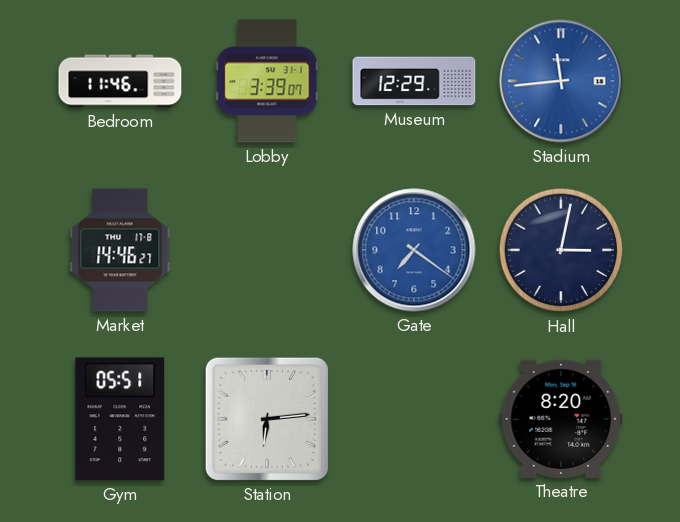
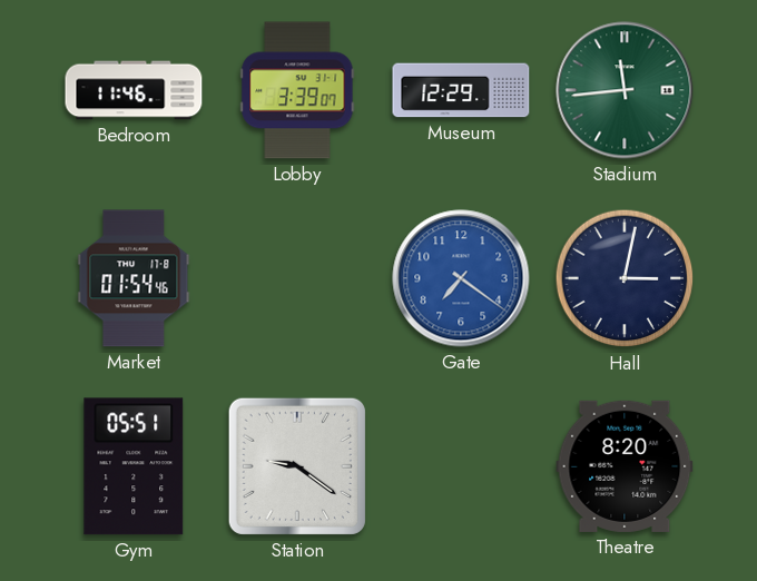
Stadium dial: blue -> green
Market: 14:46 -> 01:54
Station: 6:14 -> 9:21
